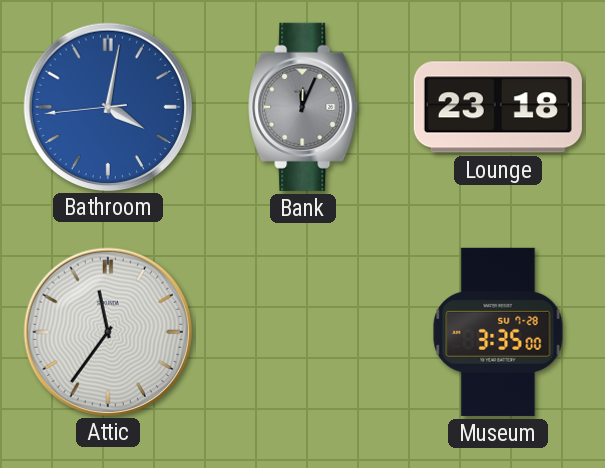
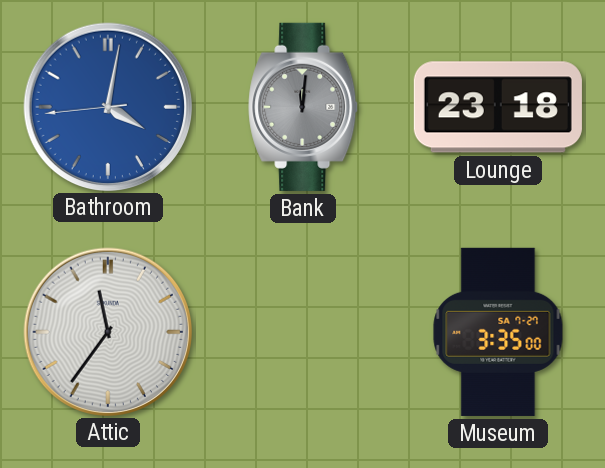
Bank: 12:04 -> 12:01
Museum date: SU 7-28 -> SA 7-27
